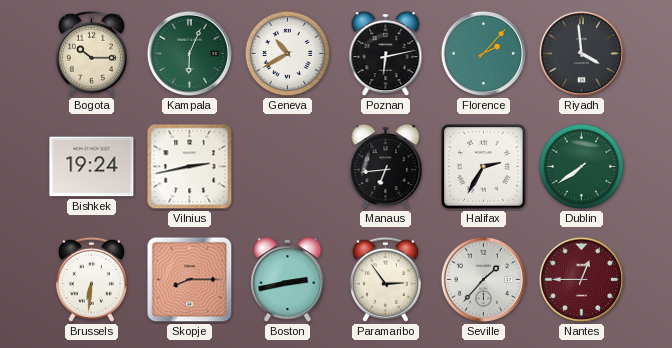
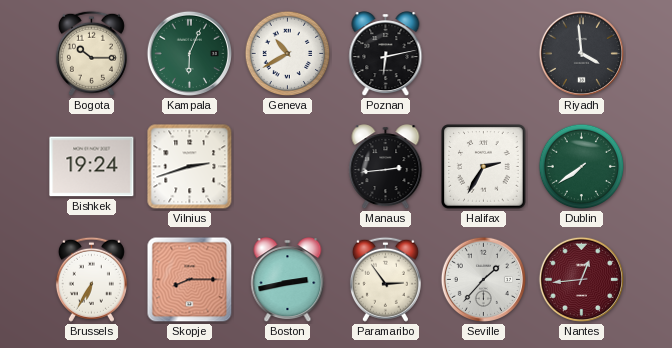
Florence: 2:07 -> none
Vilnius: 2:43 -> 2:42
Manaus: 6:44 -> 2:44
Brussels: 6:31 -> 6:35
Nantes: 12:45 -> 12:44
